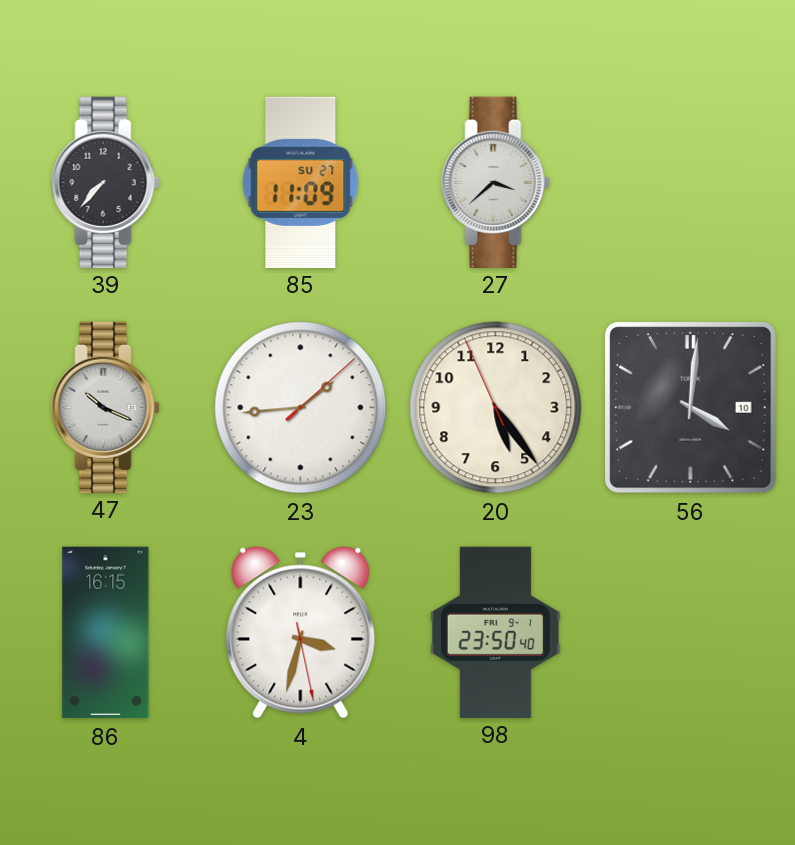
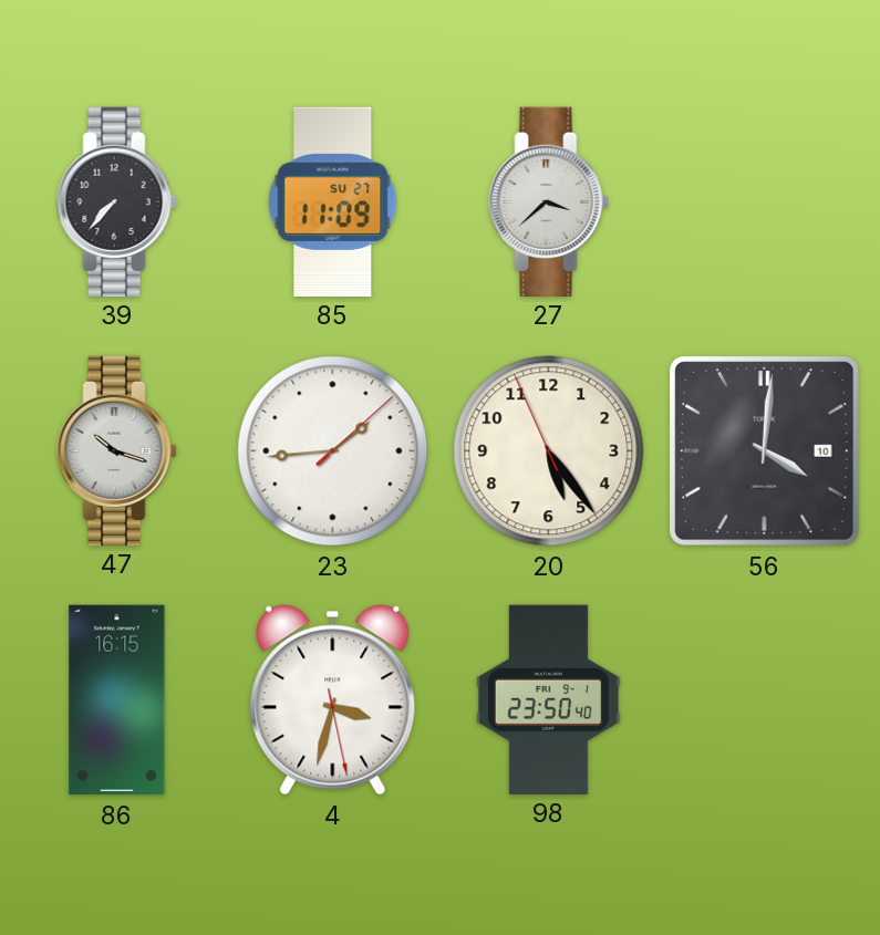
47: 10:19 -> 10:18
